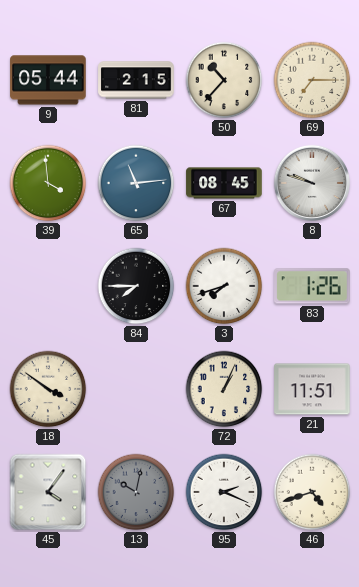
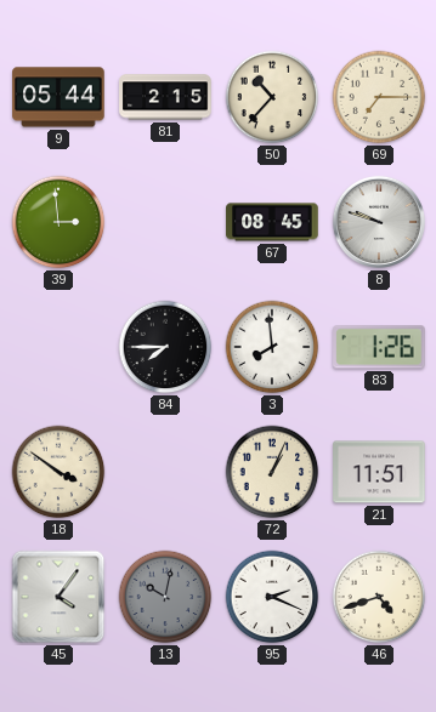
39: 3:59 -> 2:59
65: 11:14 -> none
3: 7:42 -> 7:59
